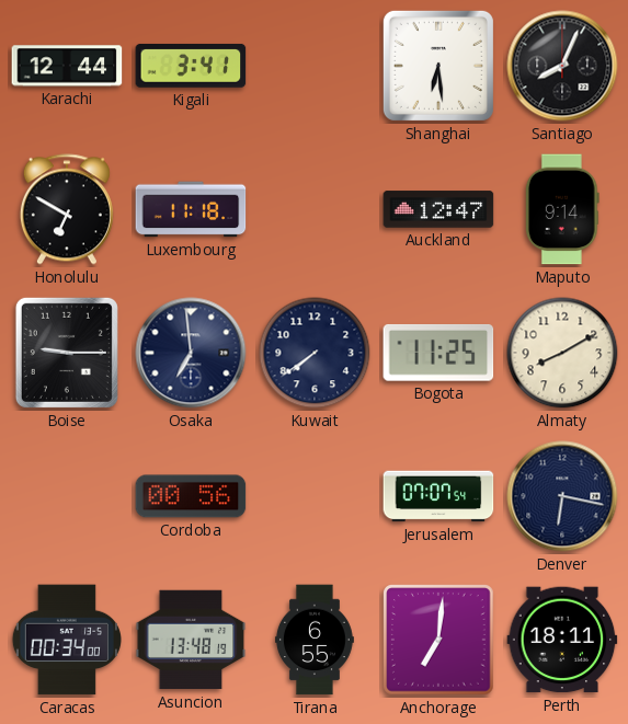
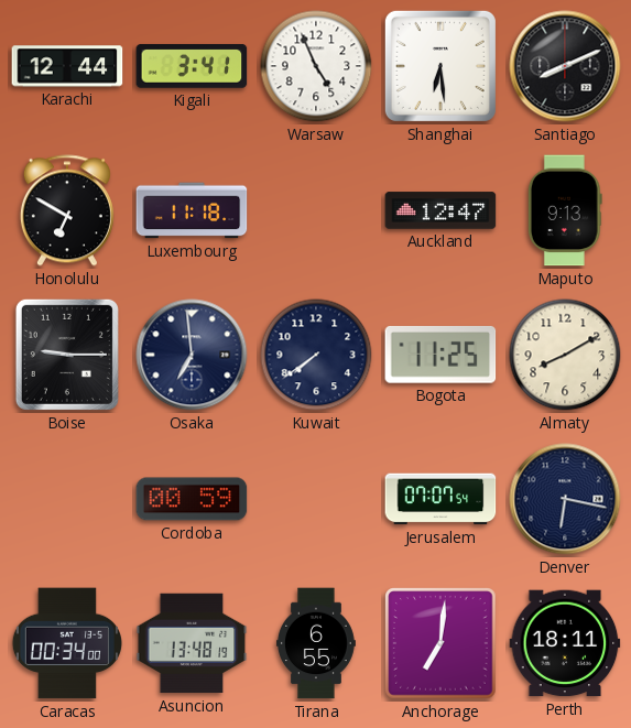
Warsaw: none -> 4:56
Santiago: 8:04 -> 8:11
Maputo: 9:14 -> 9:13
Cordoba: 00:56 -> 00:59
